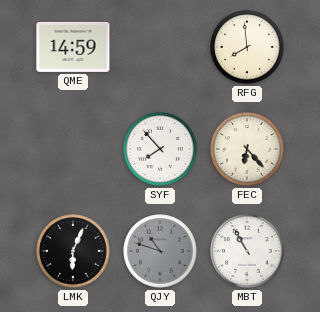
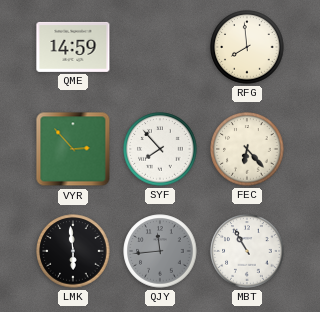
VYR: none -> 2:53
LMK: 6:04 -> 5:59
QJY: 10:48 -> 11:44
